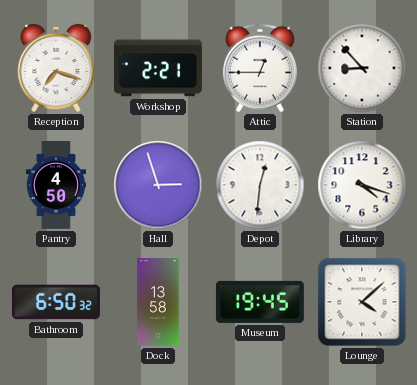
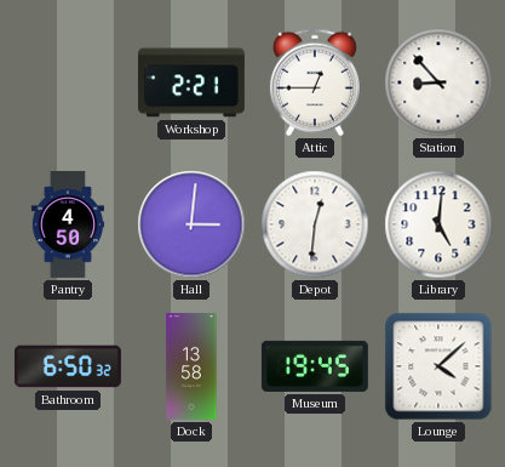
Reception: 7:18 -> none
Hall: 2:57 -> 3:01
Library: 4:18 -> 5:01
